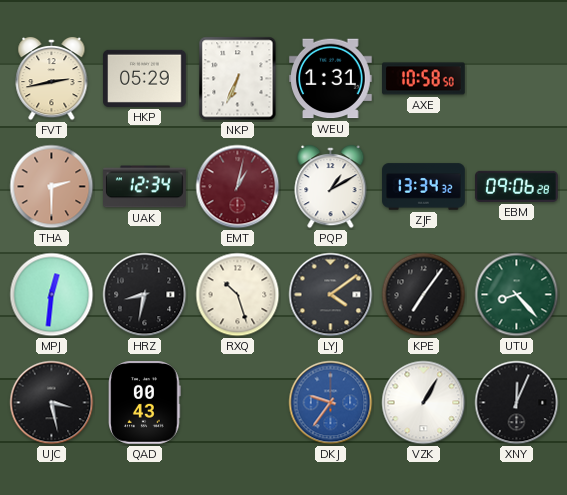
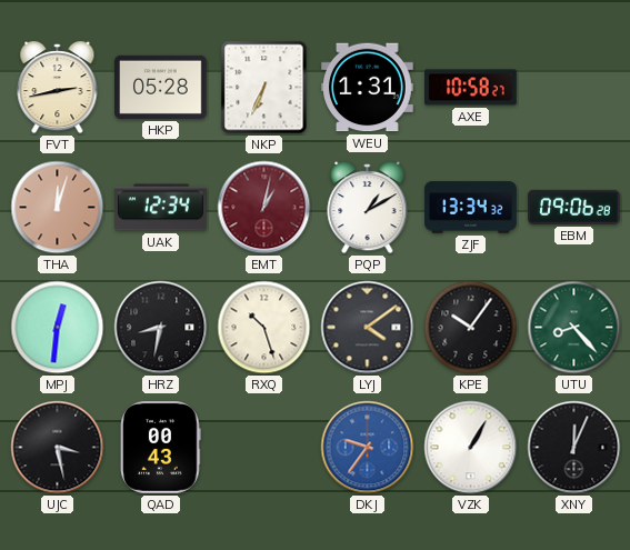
HKP: 05:29 -> 05:28
AXE: 10:58:50 -> 10:58:27
THA: 2:30 -> 12:03
KPE: 7:06 -> 10:06
